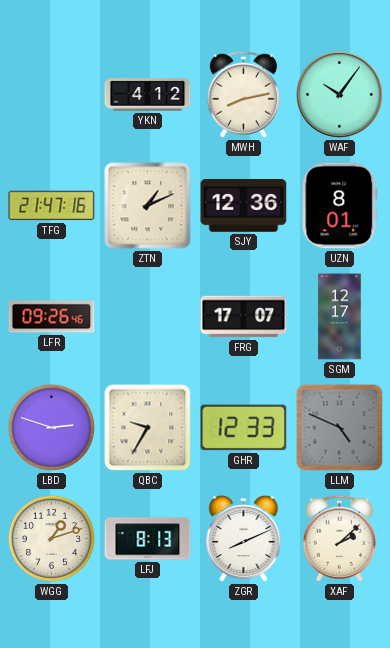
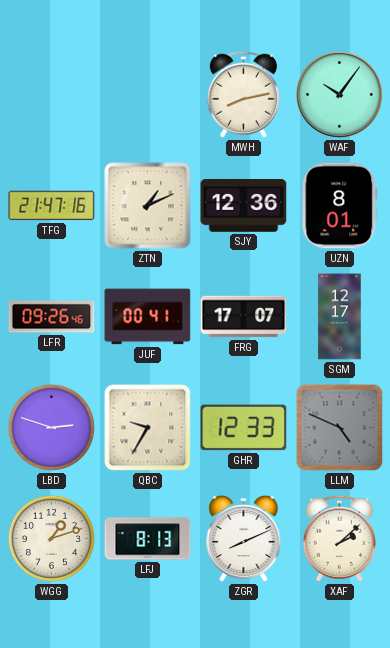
YKN: 4:12 -> none
JUF: none -> 00:41
